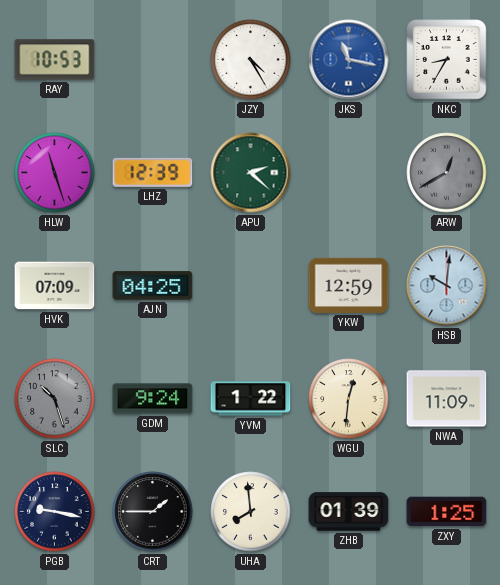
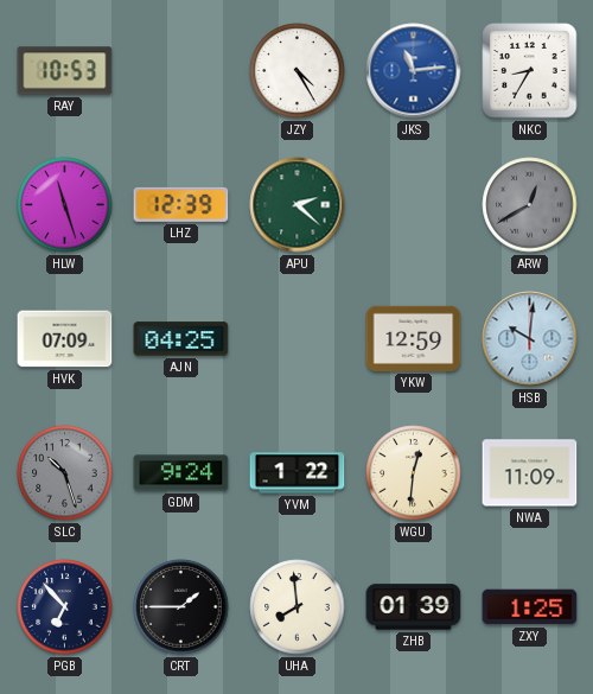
JKS: 11:17 -> 11:14
PGB: 9:17 -> 6:53
